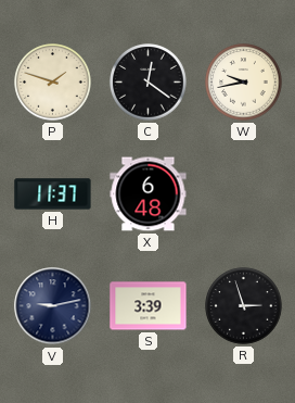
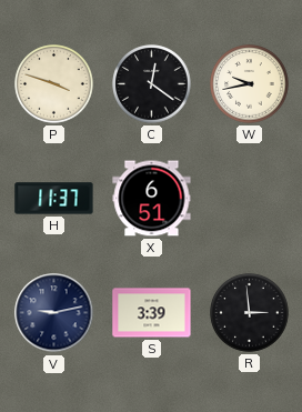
P: 1:48 -> 3:48
X: 6:48 -> 6:51
R: 2:57 -> 2:59
